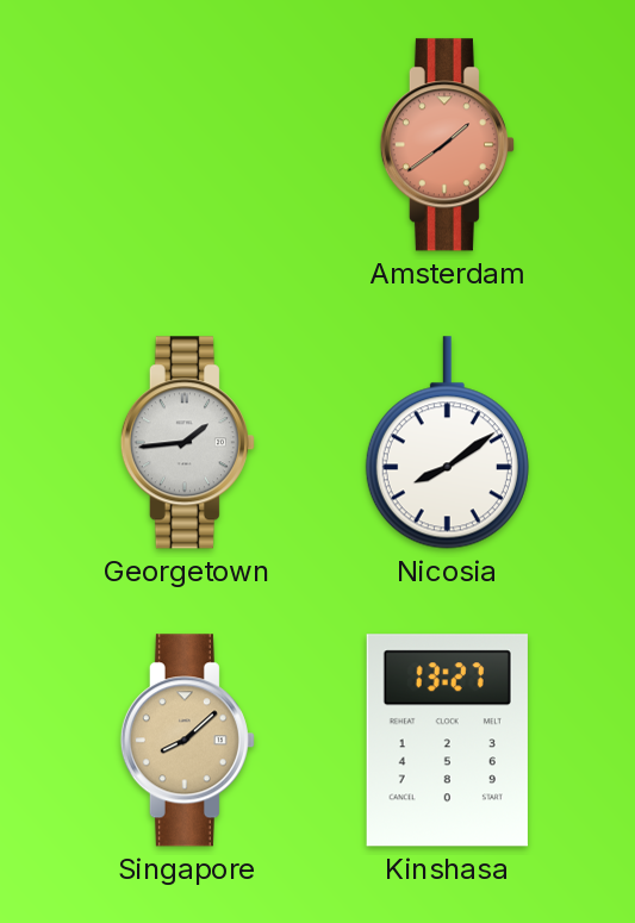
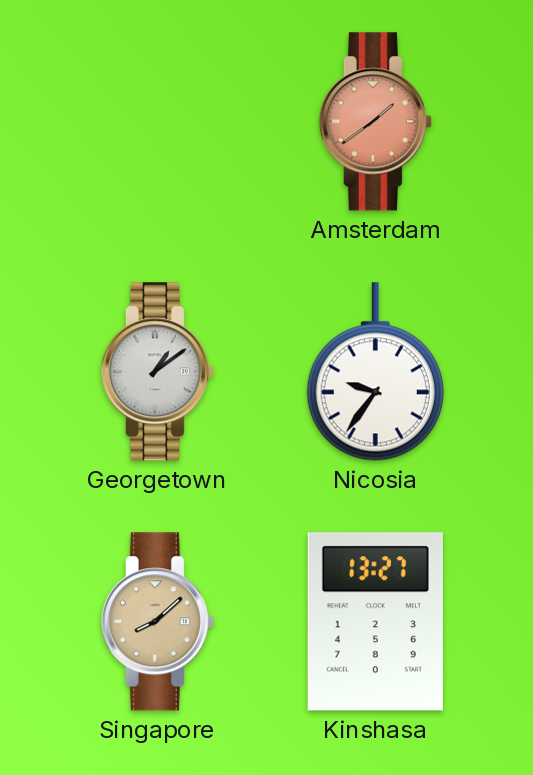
Georgetown: 1:44 -> 1:09
Nicosia: 8:09 -> 9:36
